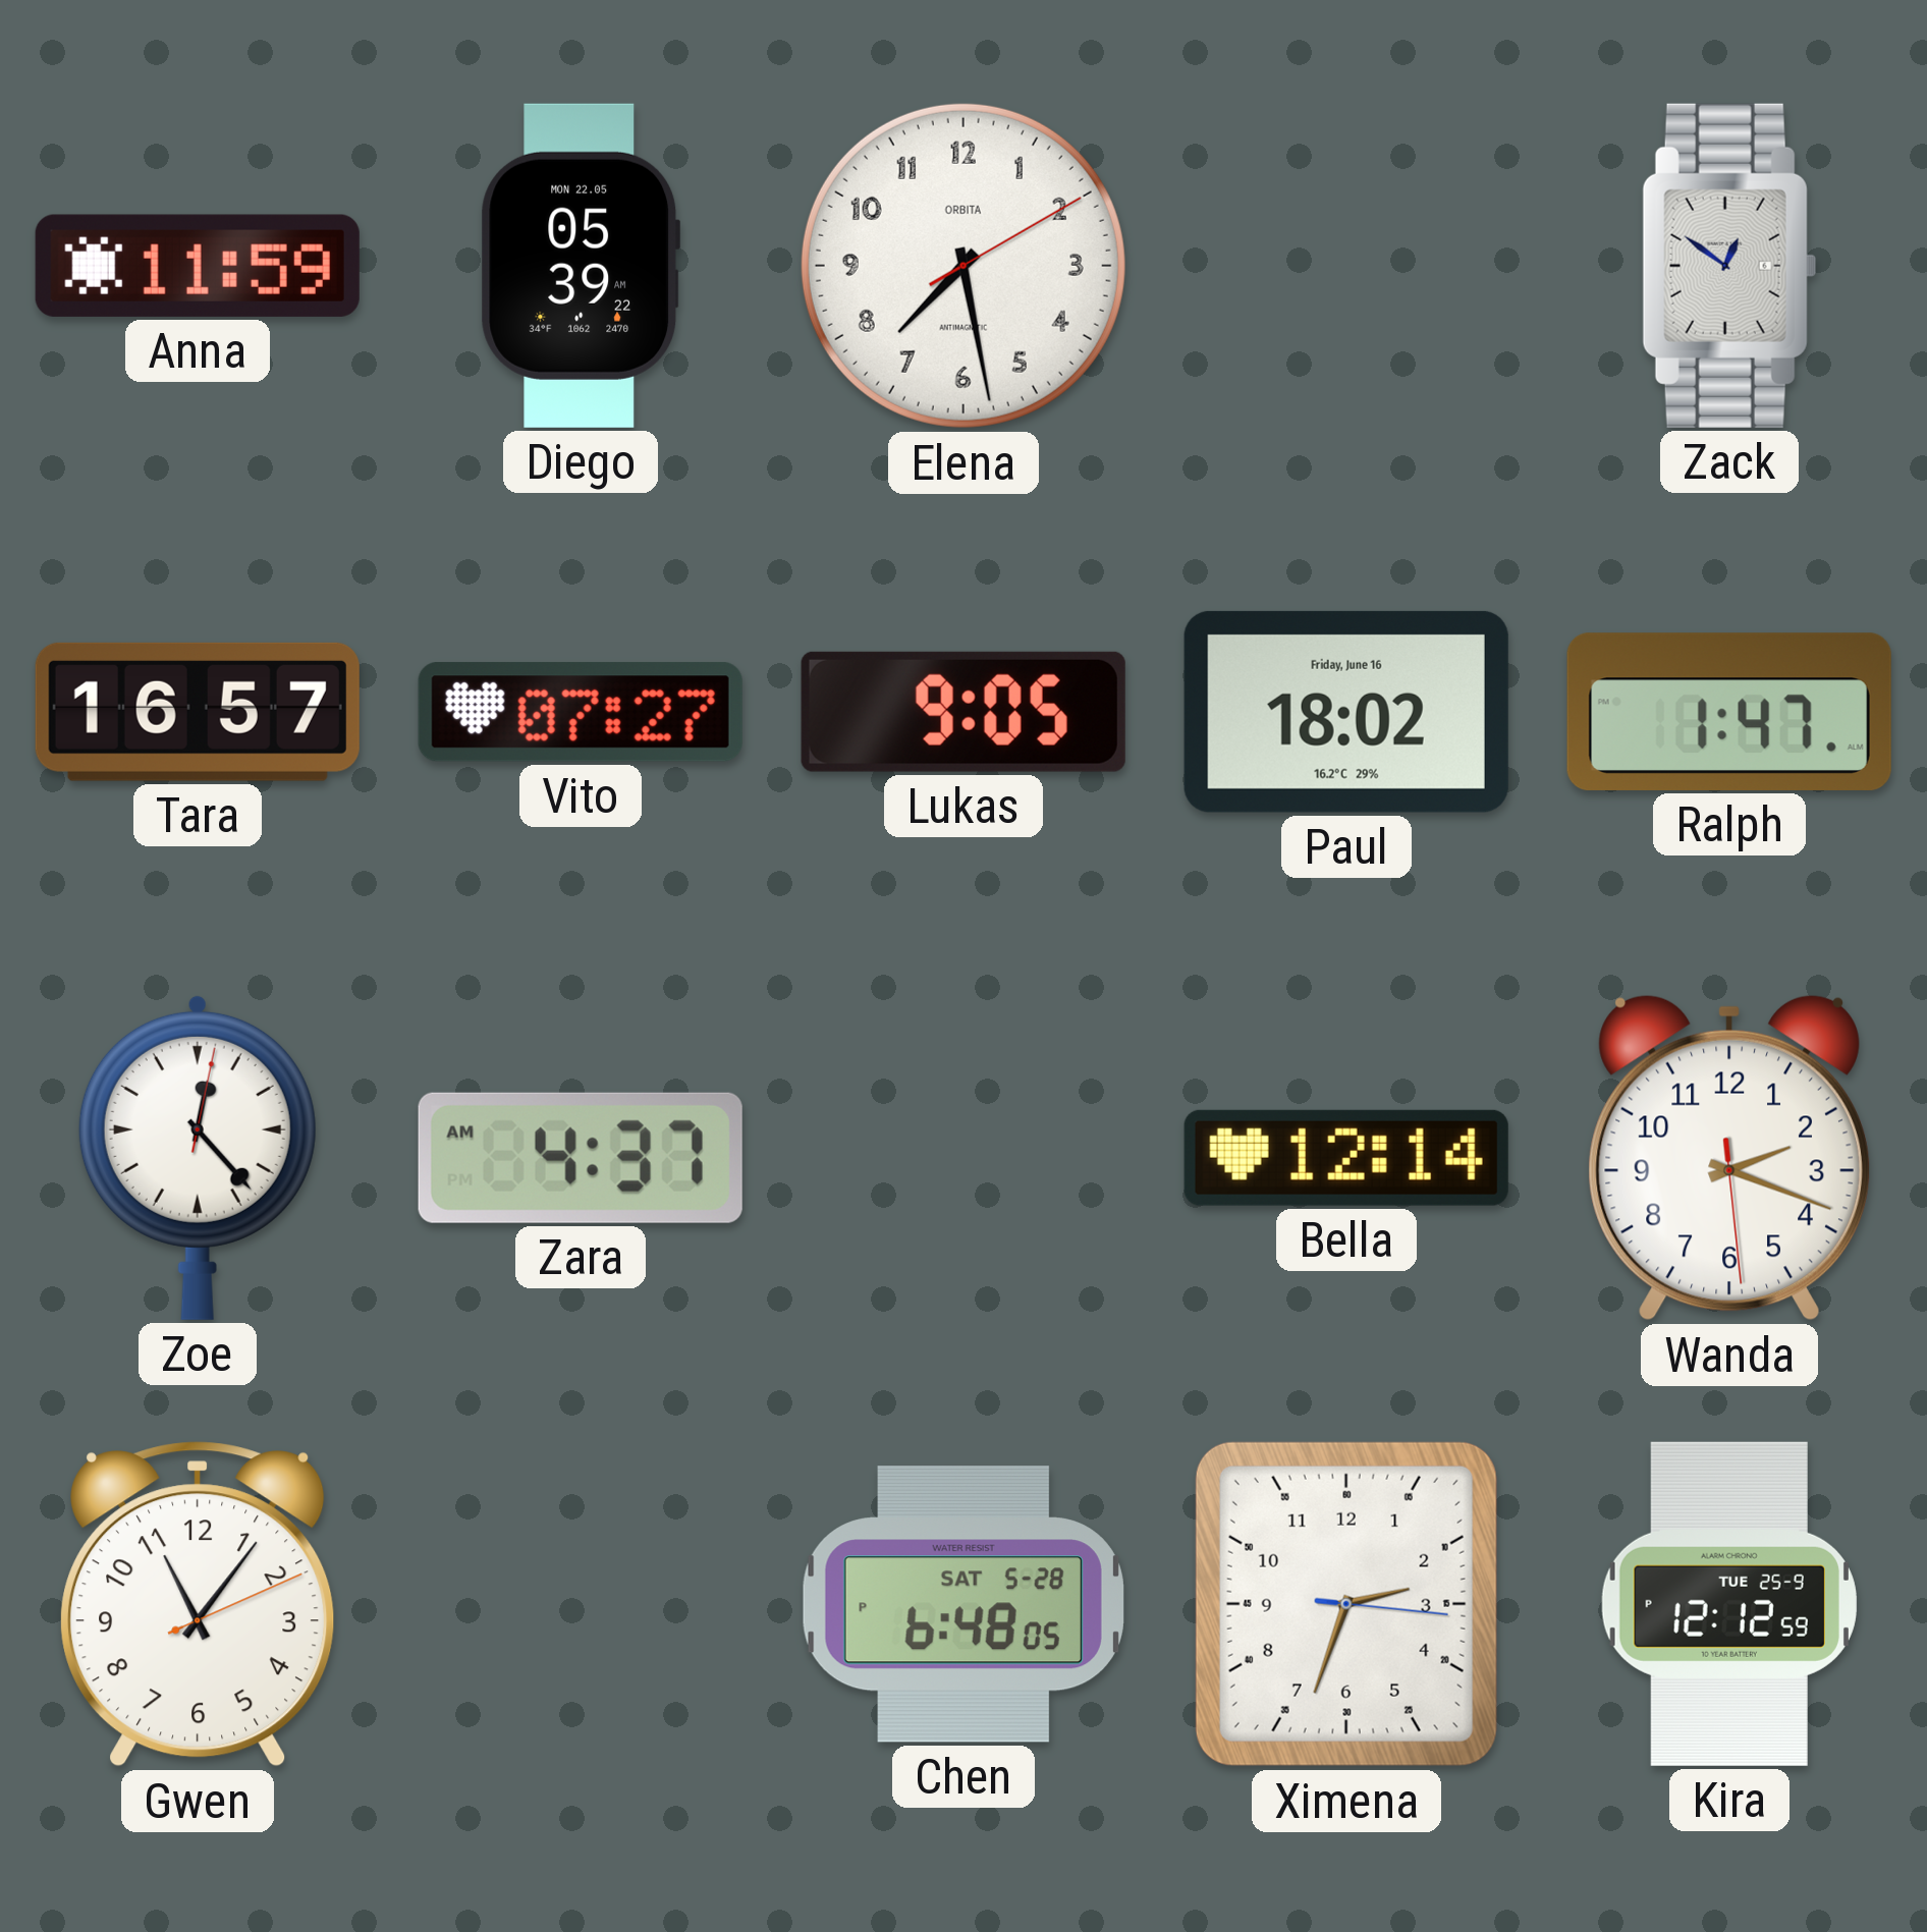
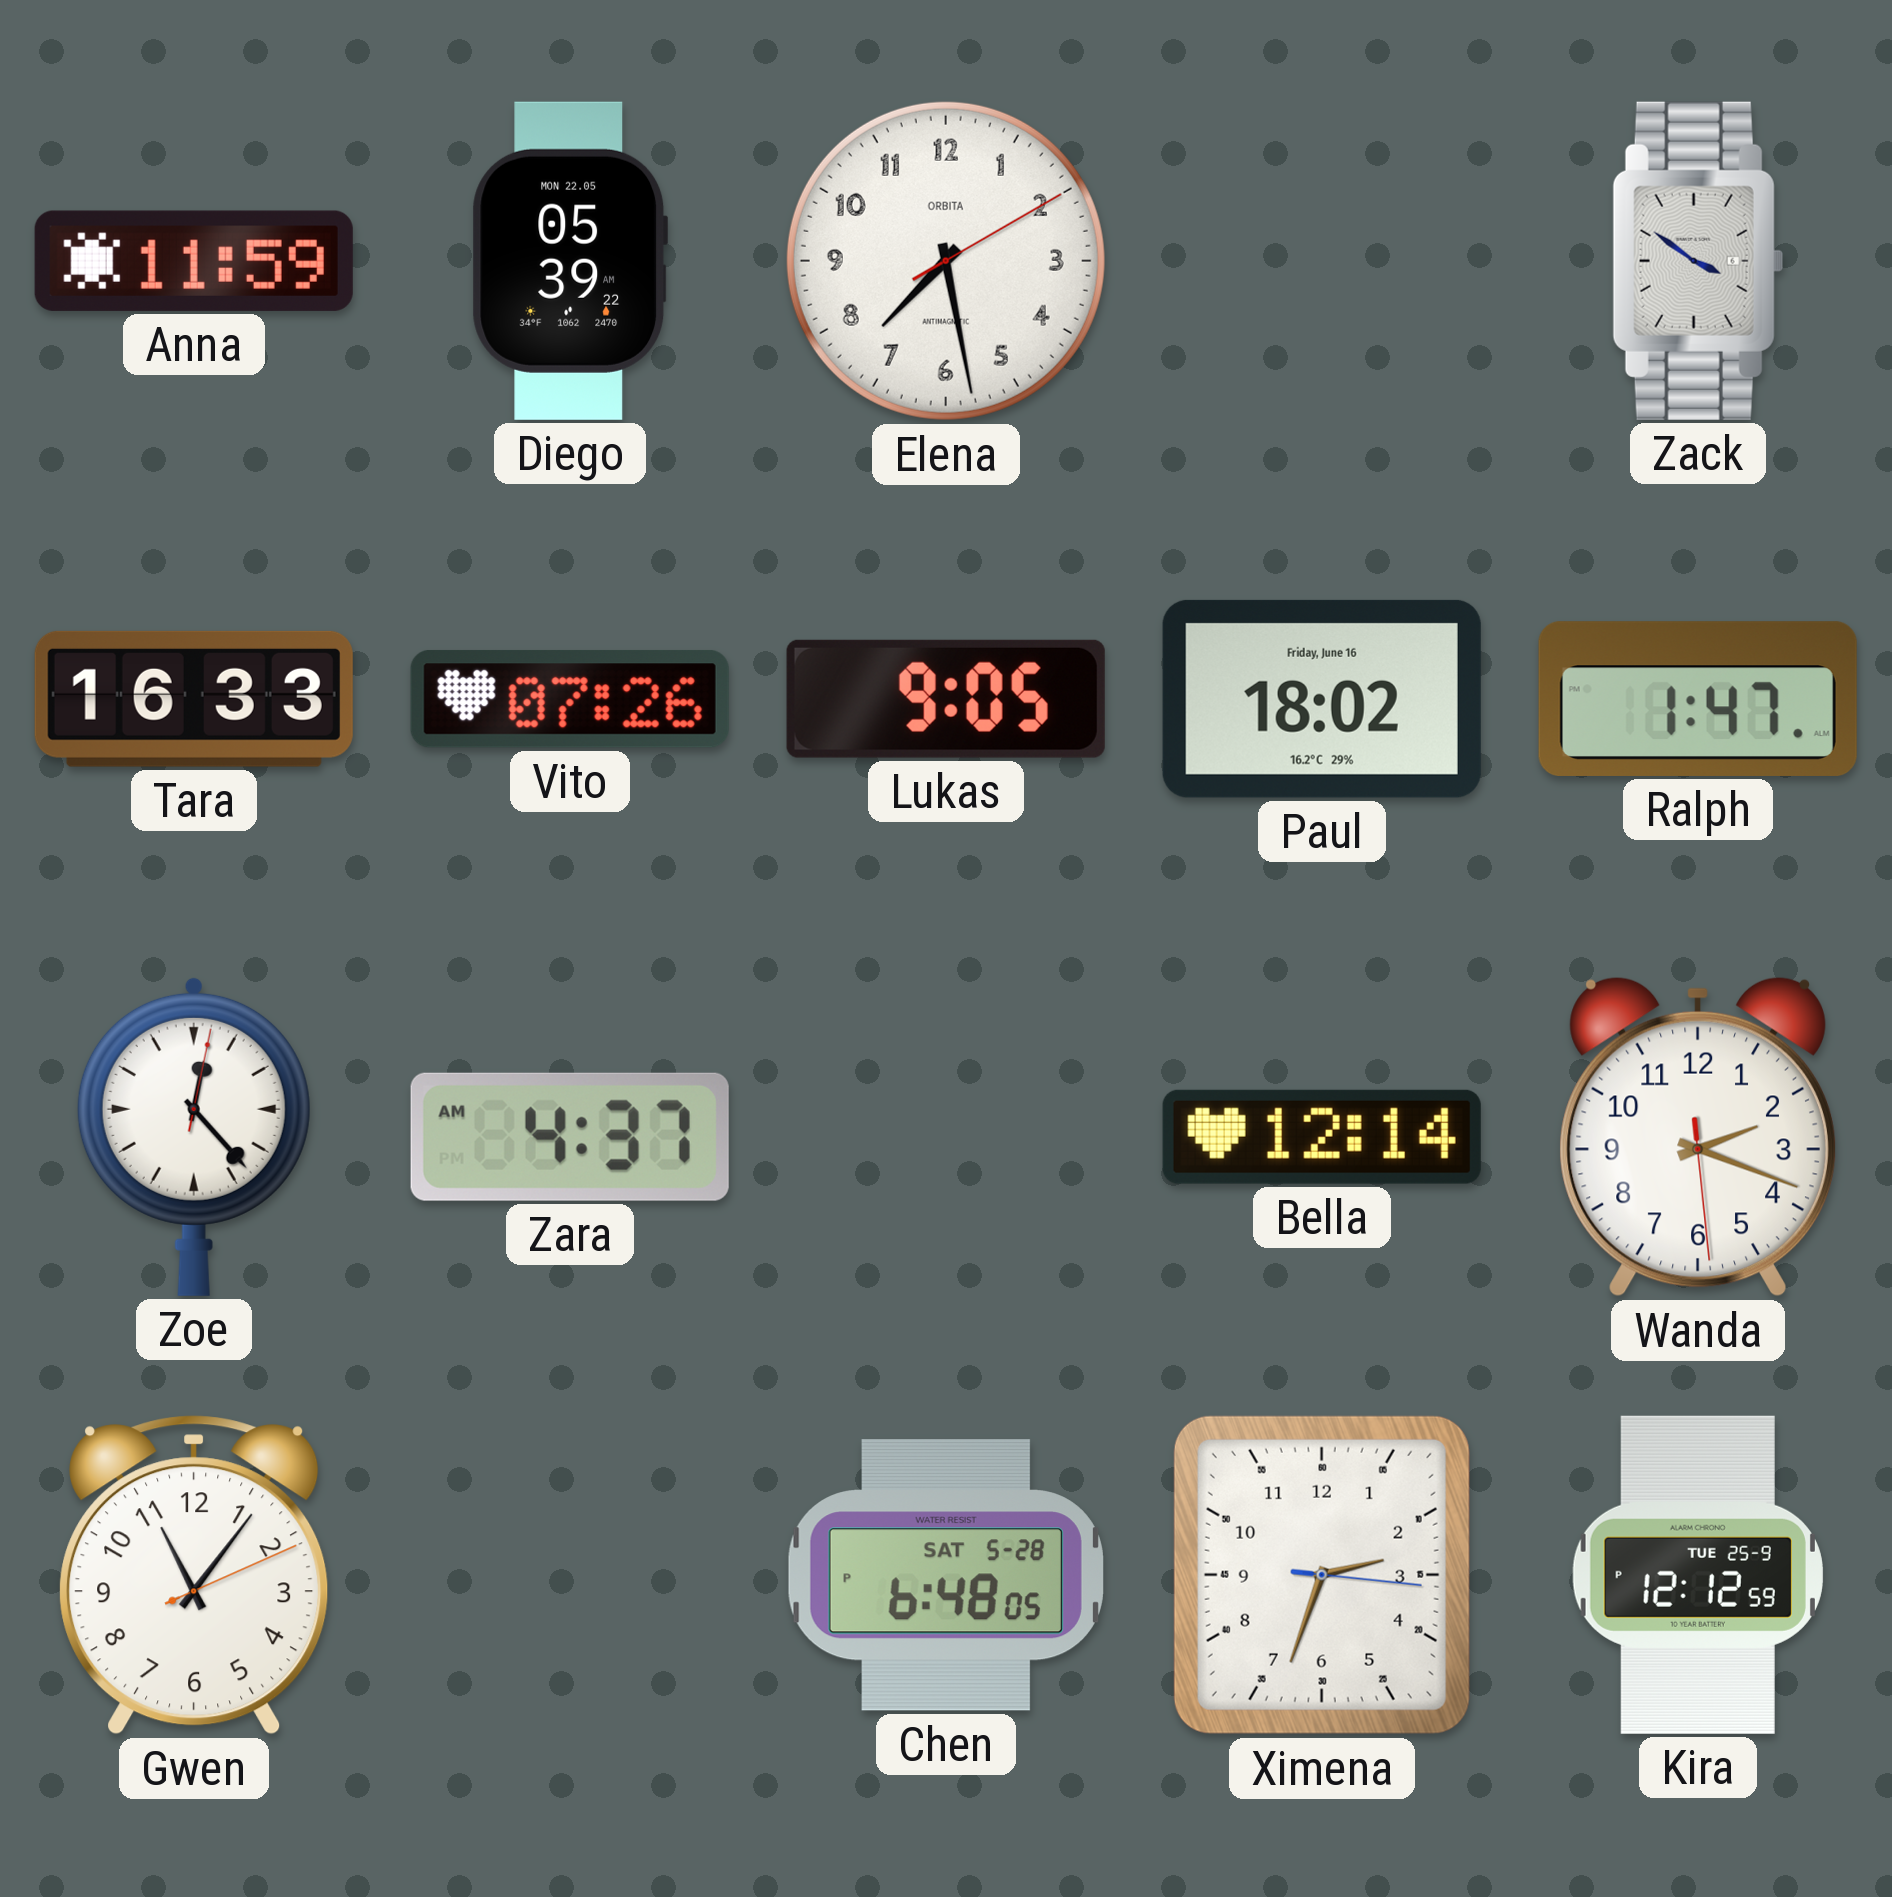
Zack: 12:51 -> 3:51
Tara: 16:57 -> 16:33
Vito: 07:27 -> 07:26
